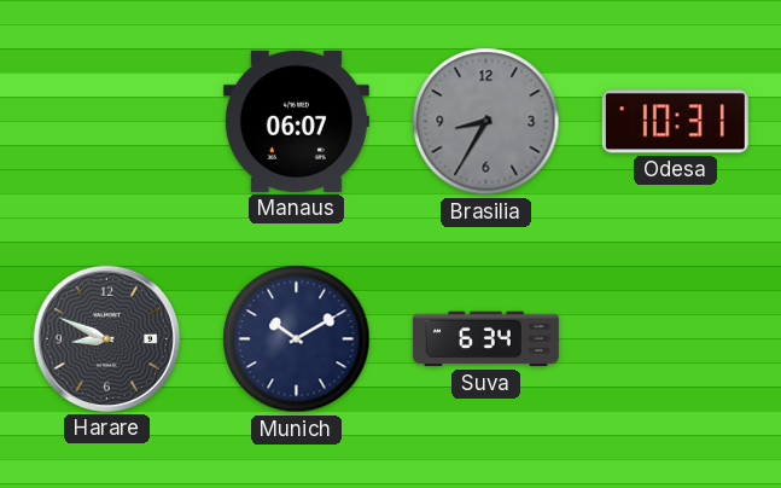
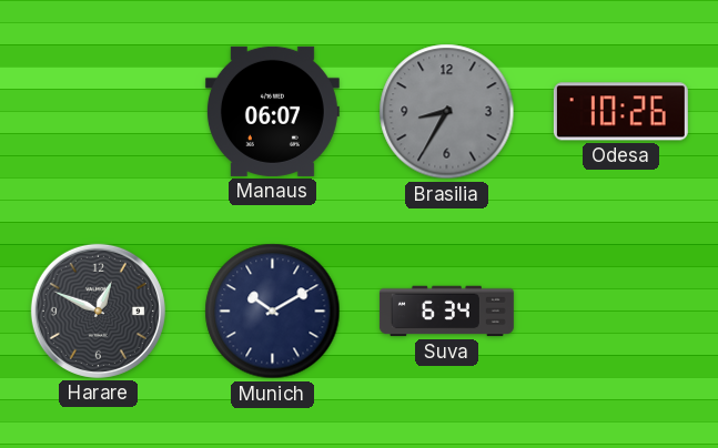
Odesa: 10:31 -> 10:26
Harare: 8:49 -> 12:49
